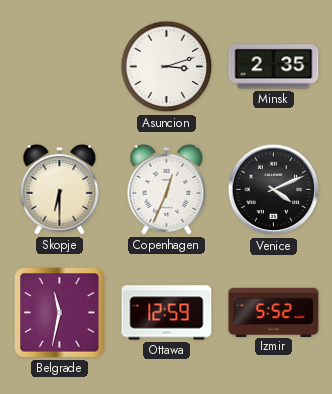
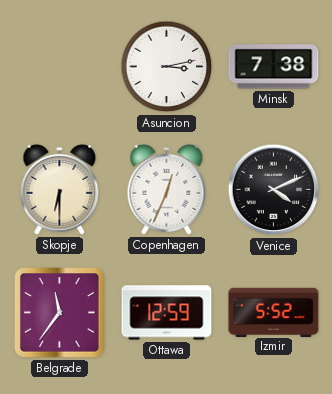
Asuncion: 3:12 -> 3:13
Minsk: 2:35 -> 7:38
Belgrade: 11:32 -> 11:36
